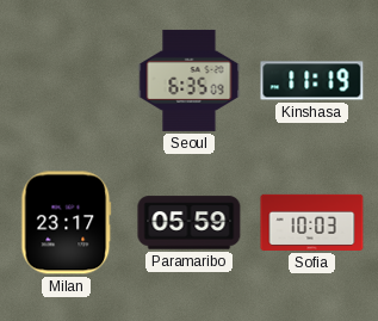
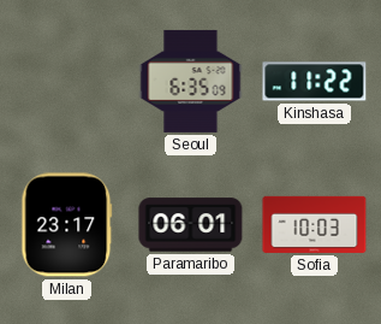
Kinshasa: 11:19 -> 11:22
Paramaribo: 05:59 -> 06:01
